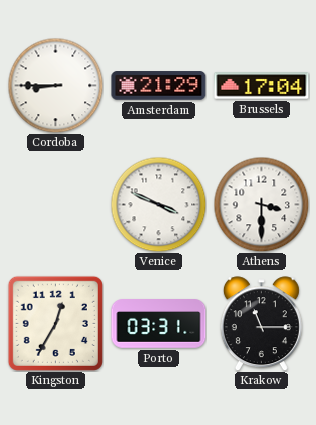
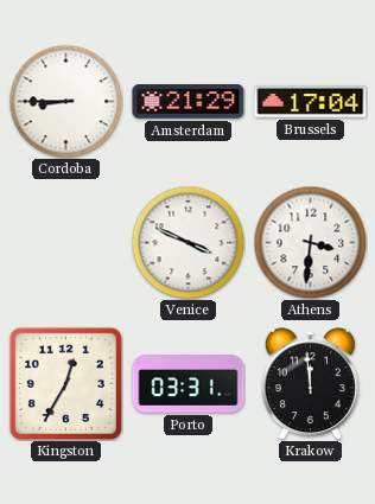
Athens: 3:30 -> 3:31
Krakow: 11:15 -> 11:59
